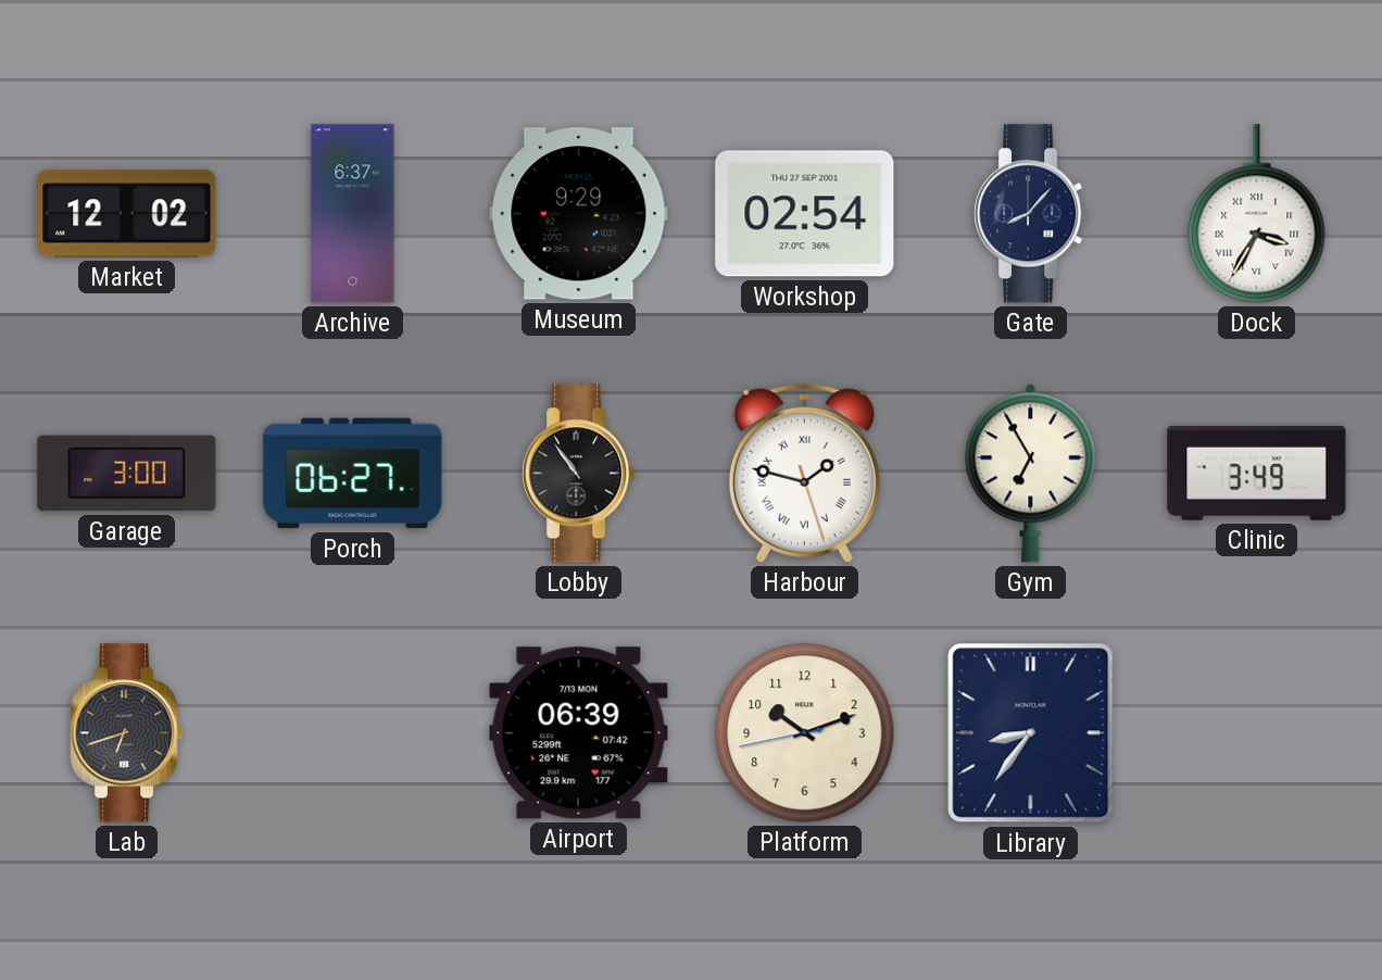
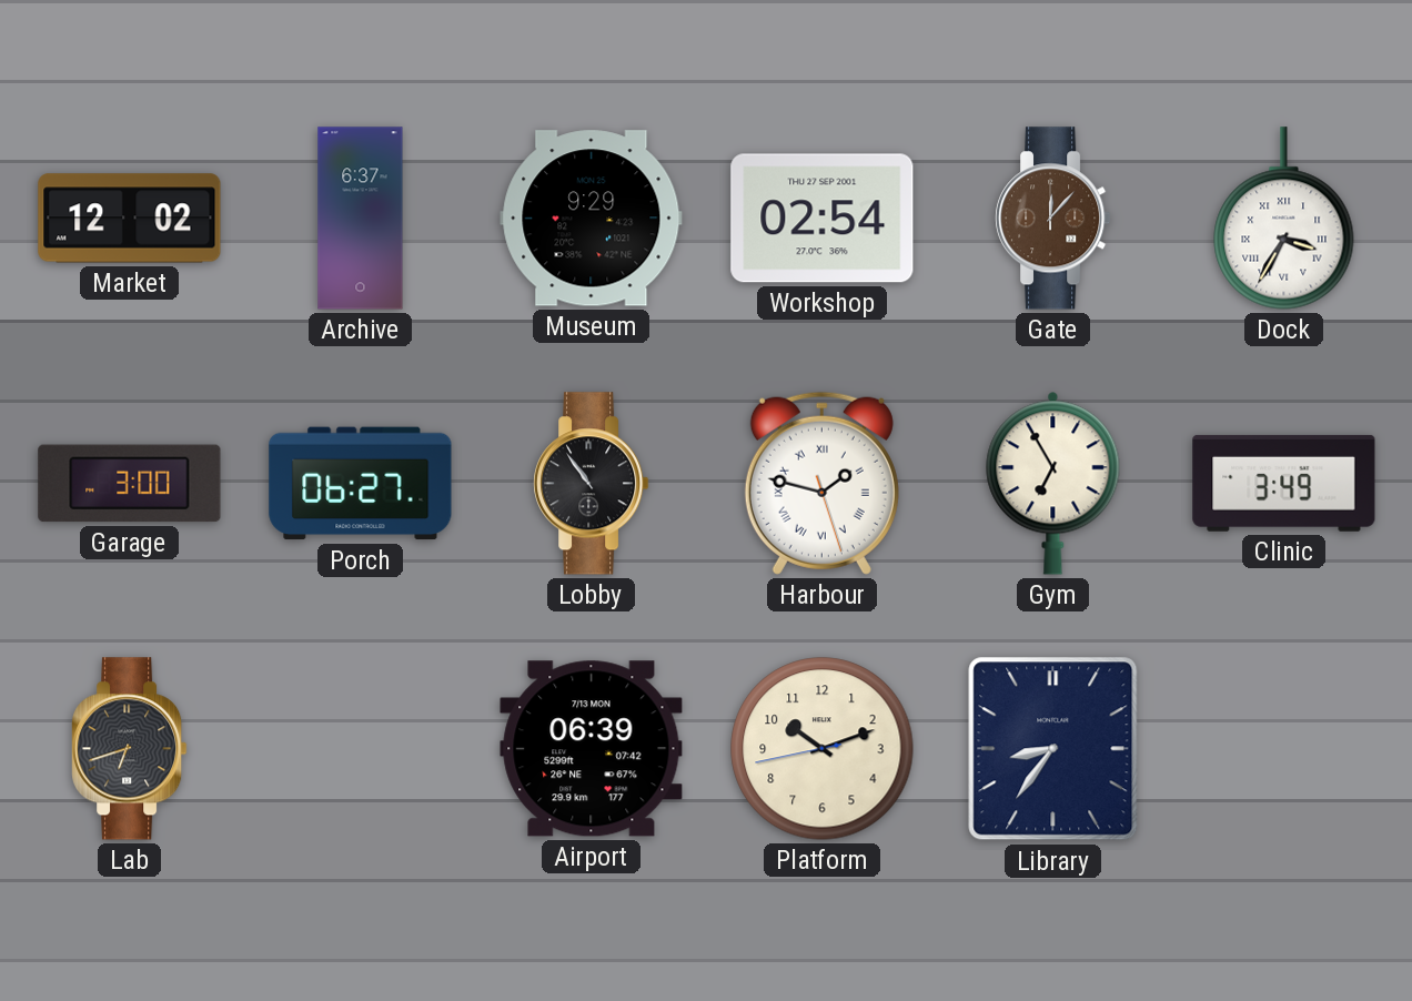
Gate: 8:07 -> 12:07
Gate dial: navy -> brown
